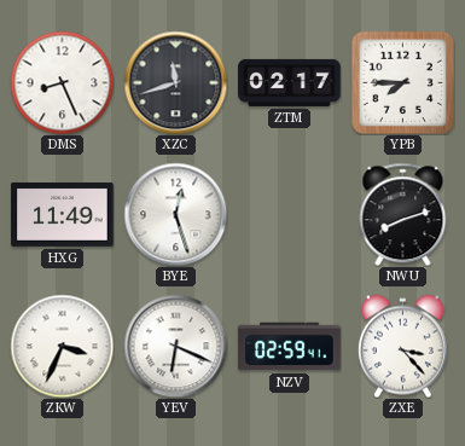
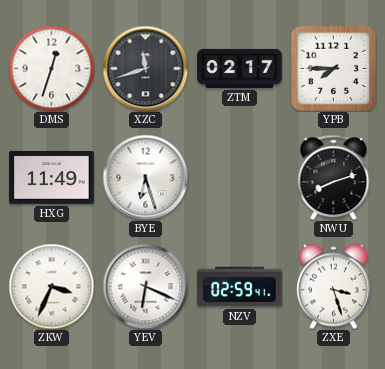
DMS: 8:26 -> 12:33
BYE: 12:27 -> 6:27
ZXE: 3:23 -> 3:27
